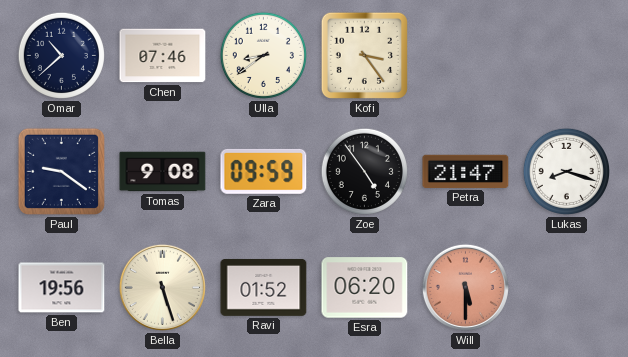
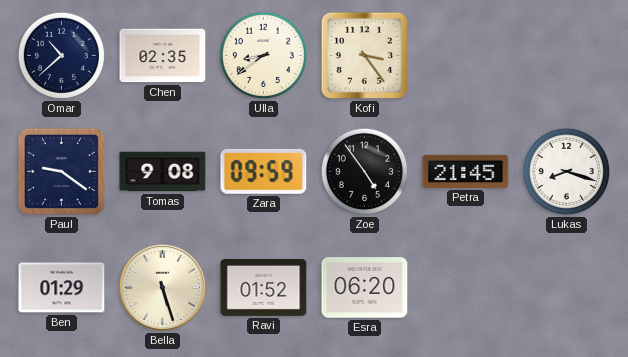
Chen: 07:46 -> 02:35
Petra: 21:47 -> 21:45
Ben: 19:56 -> 01:29
Will: 5:30 -> none
